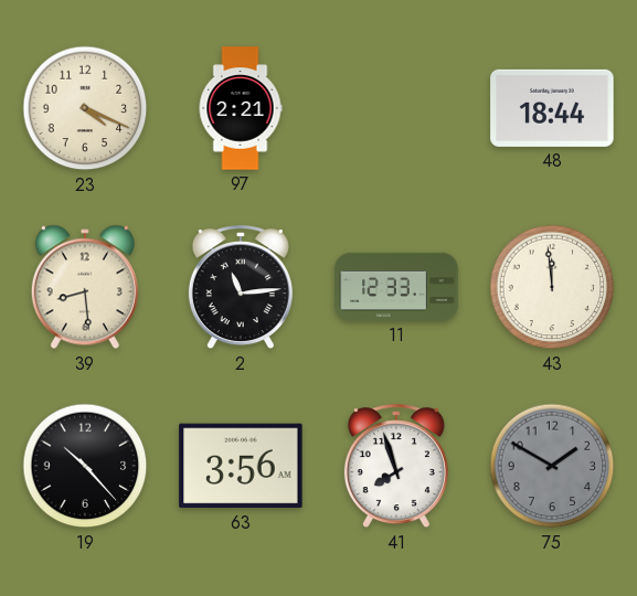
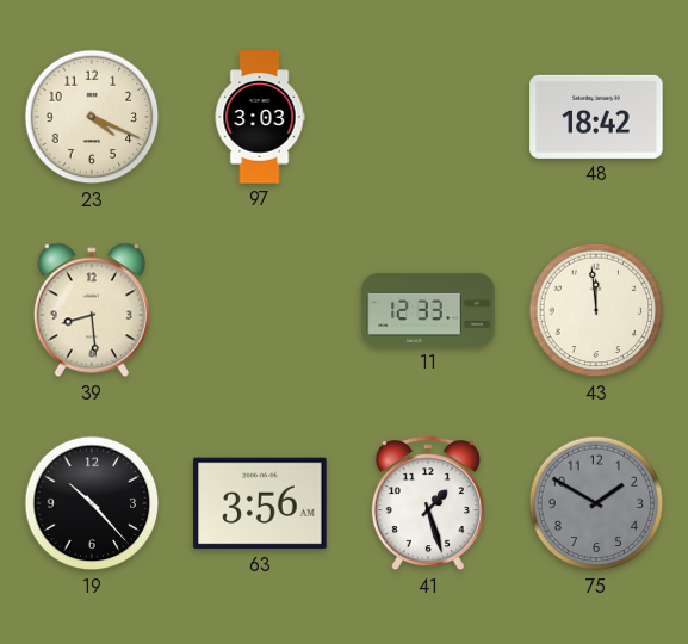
97: 2:21 -> 3:03
48: 18:44 -> 18:42
2: 11:14 -> none
41: 7:57 -> 1:27
